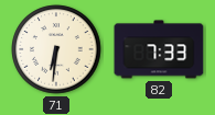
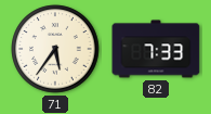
71: 6:31 -> 5:36
